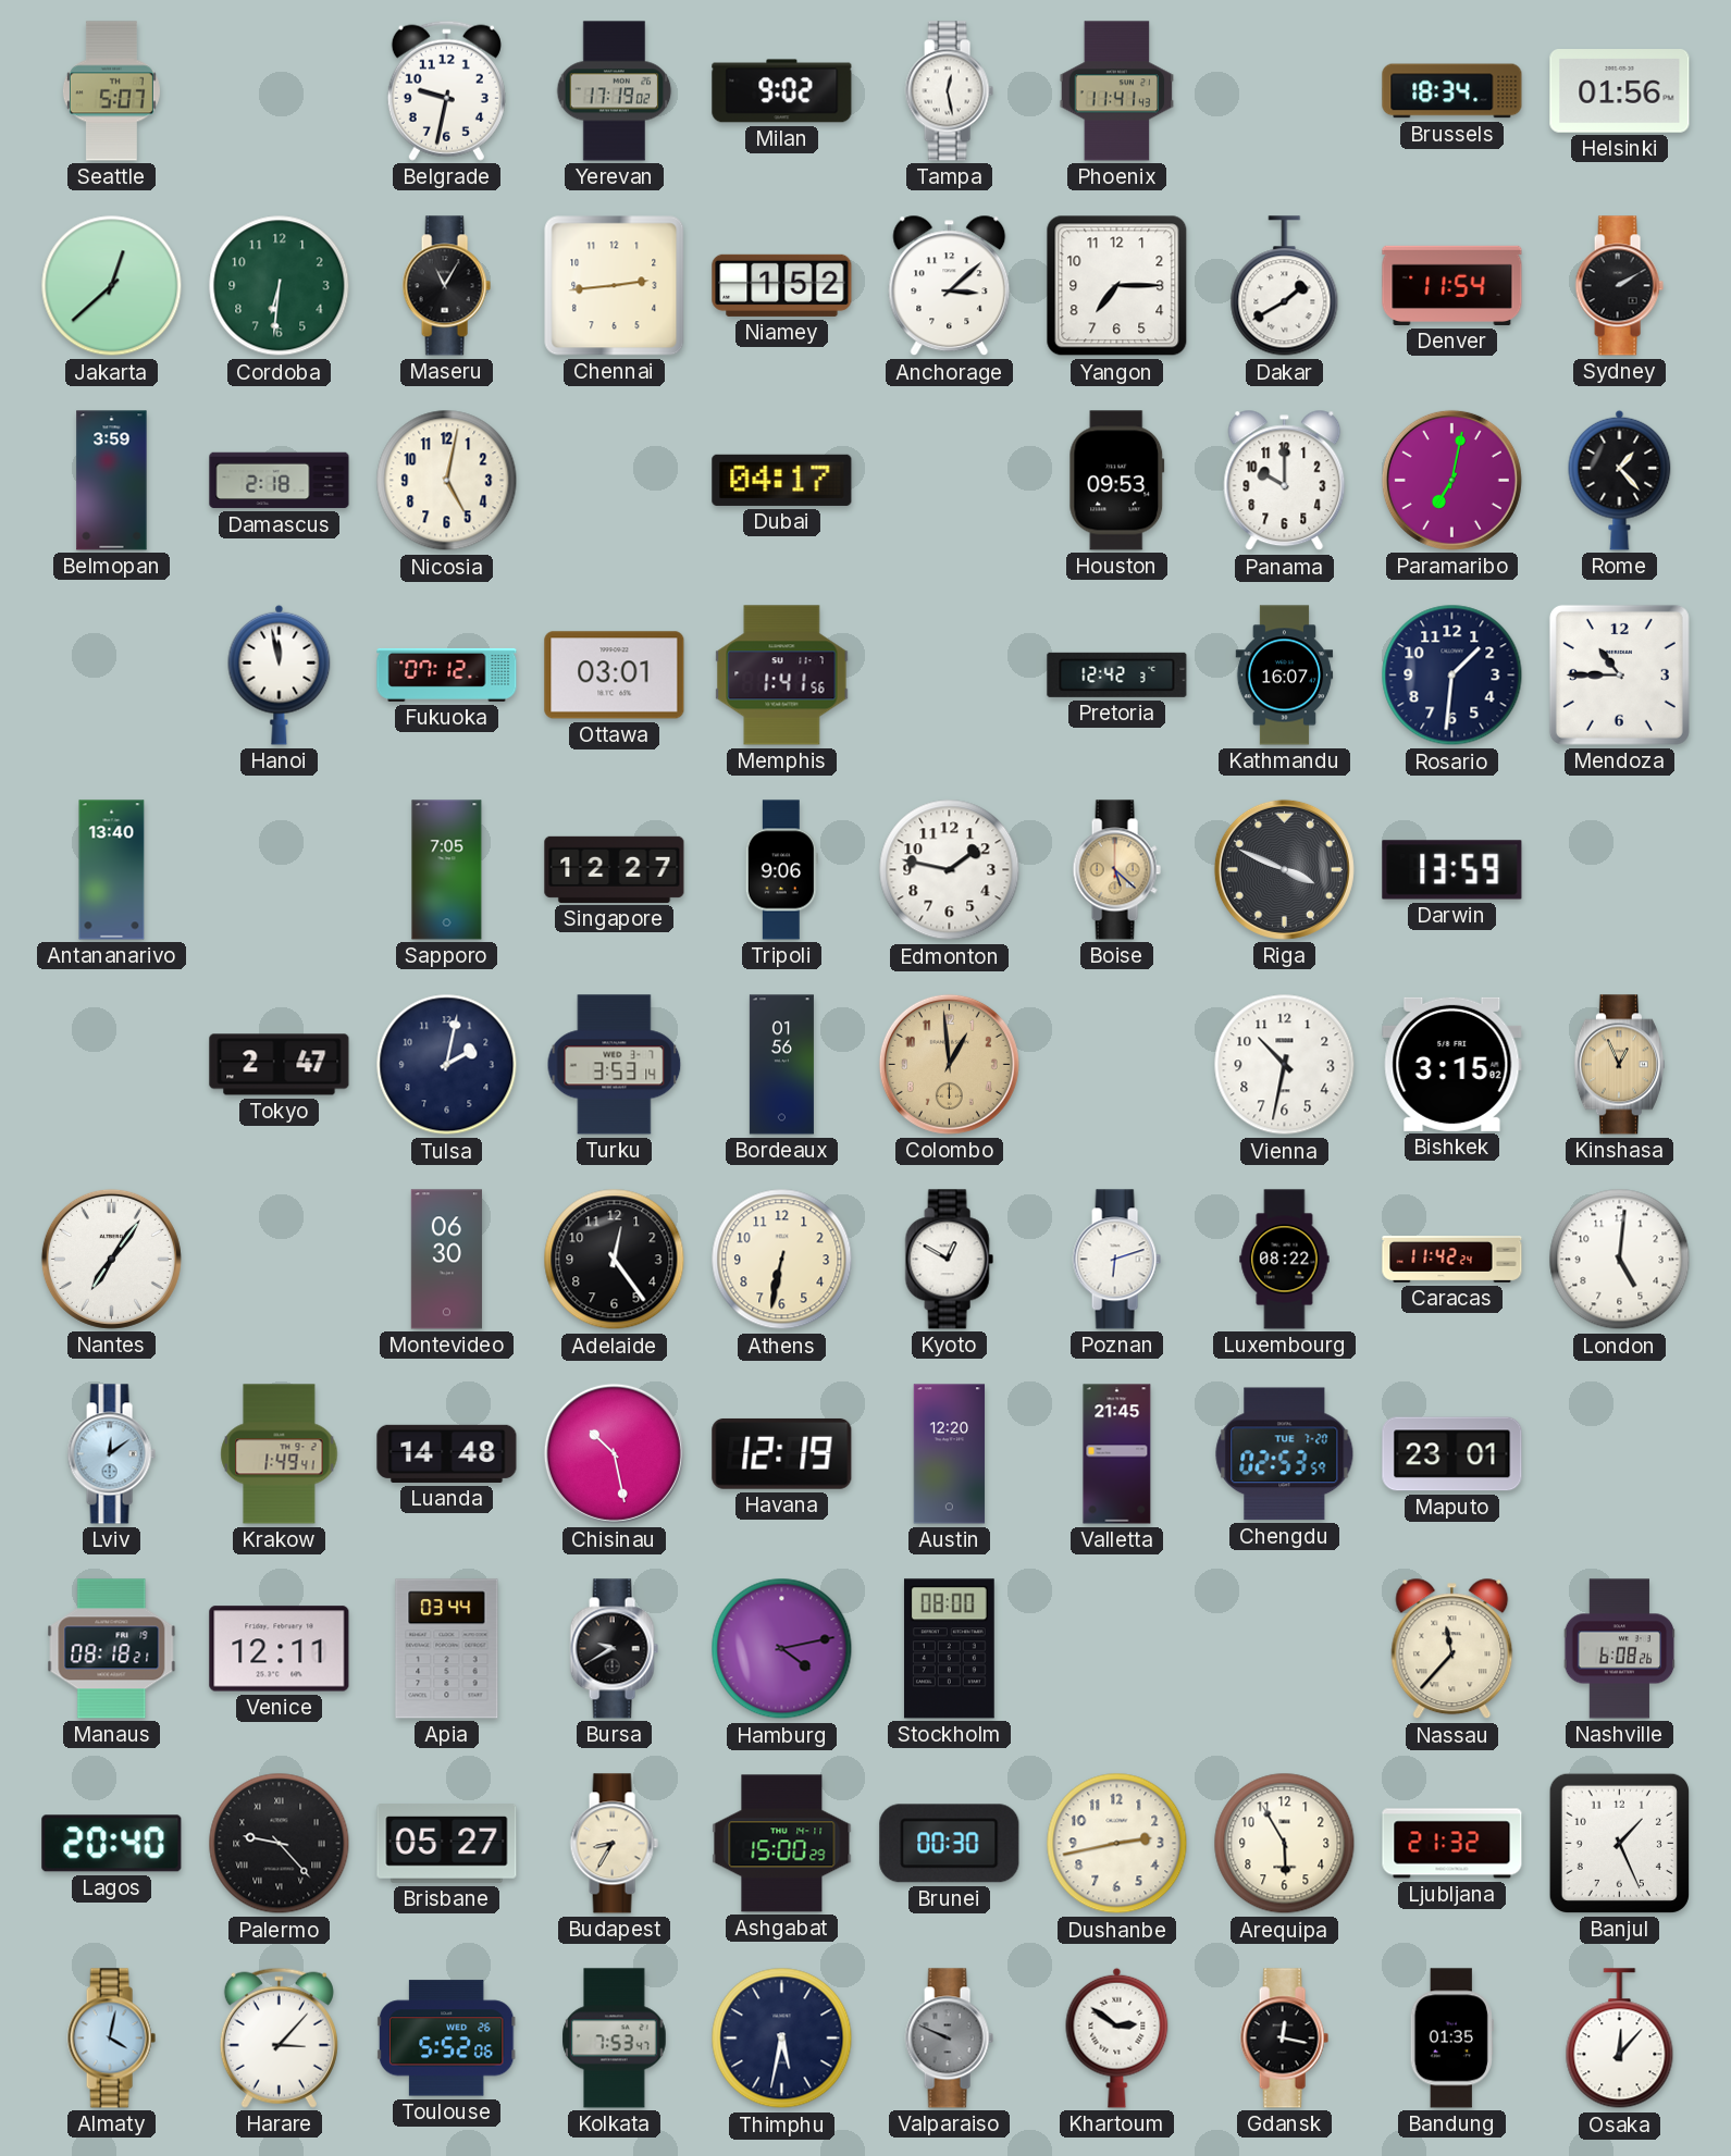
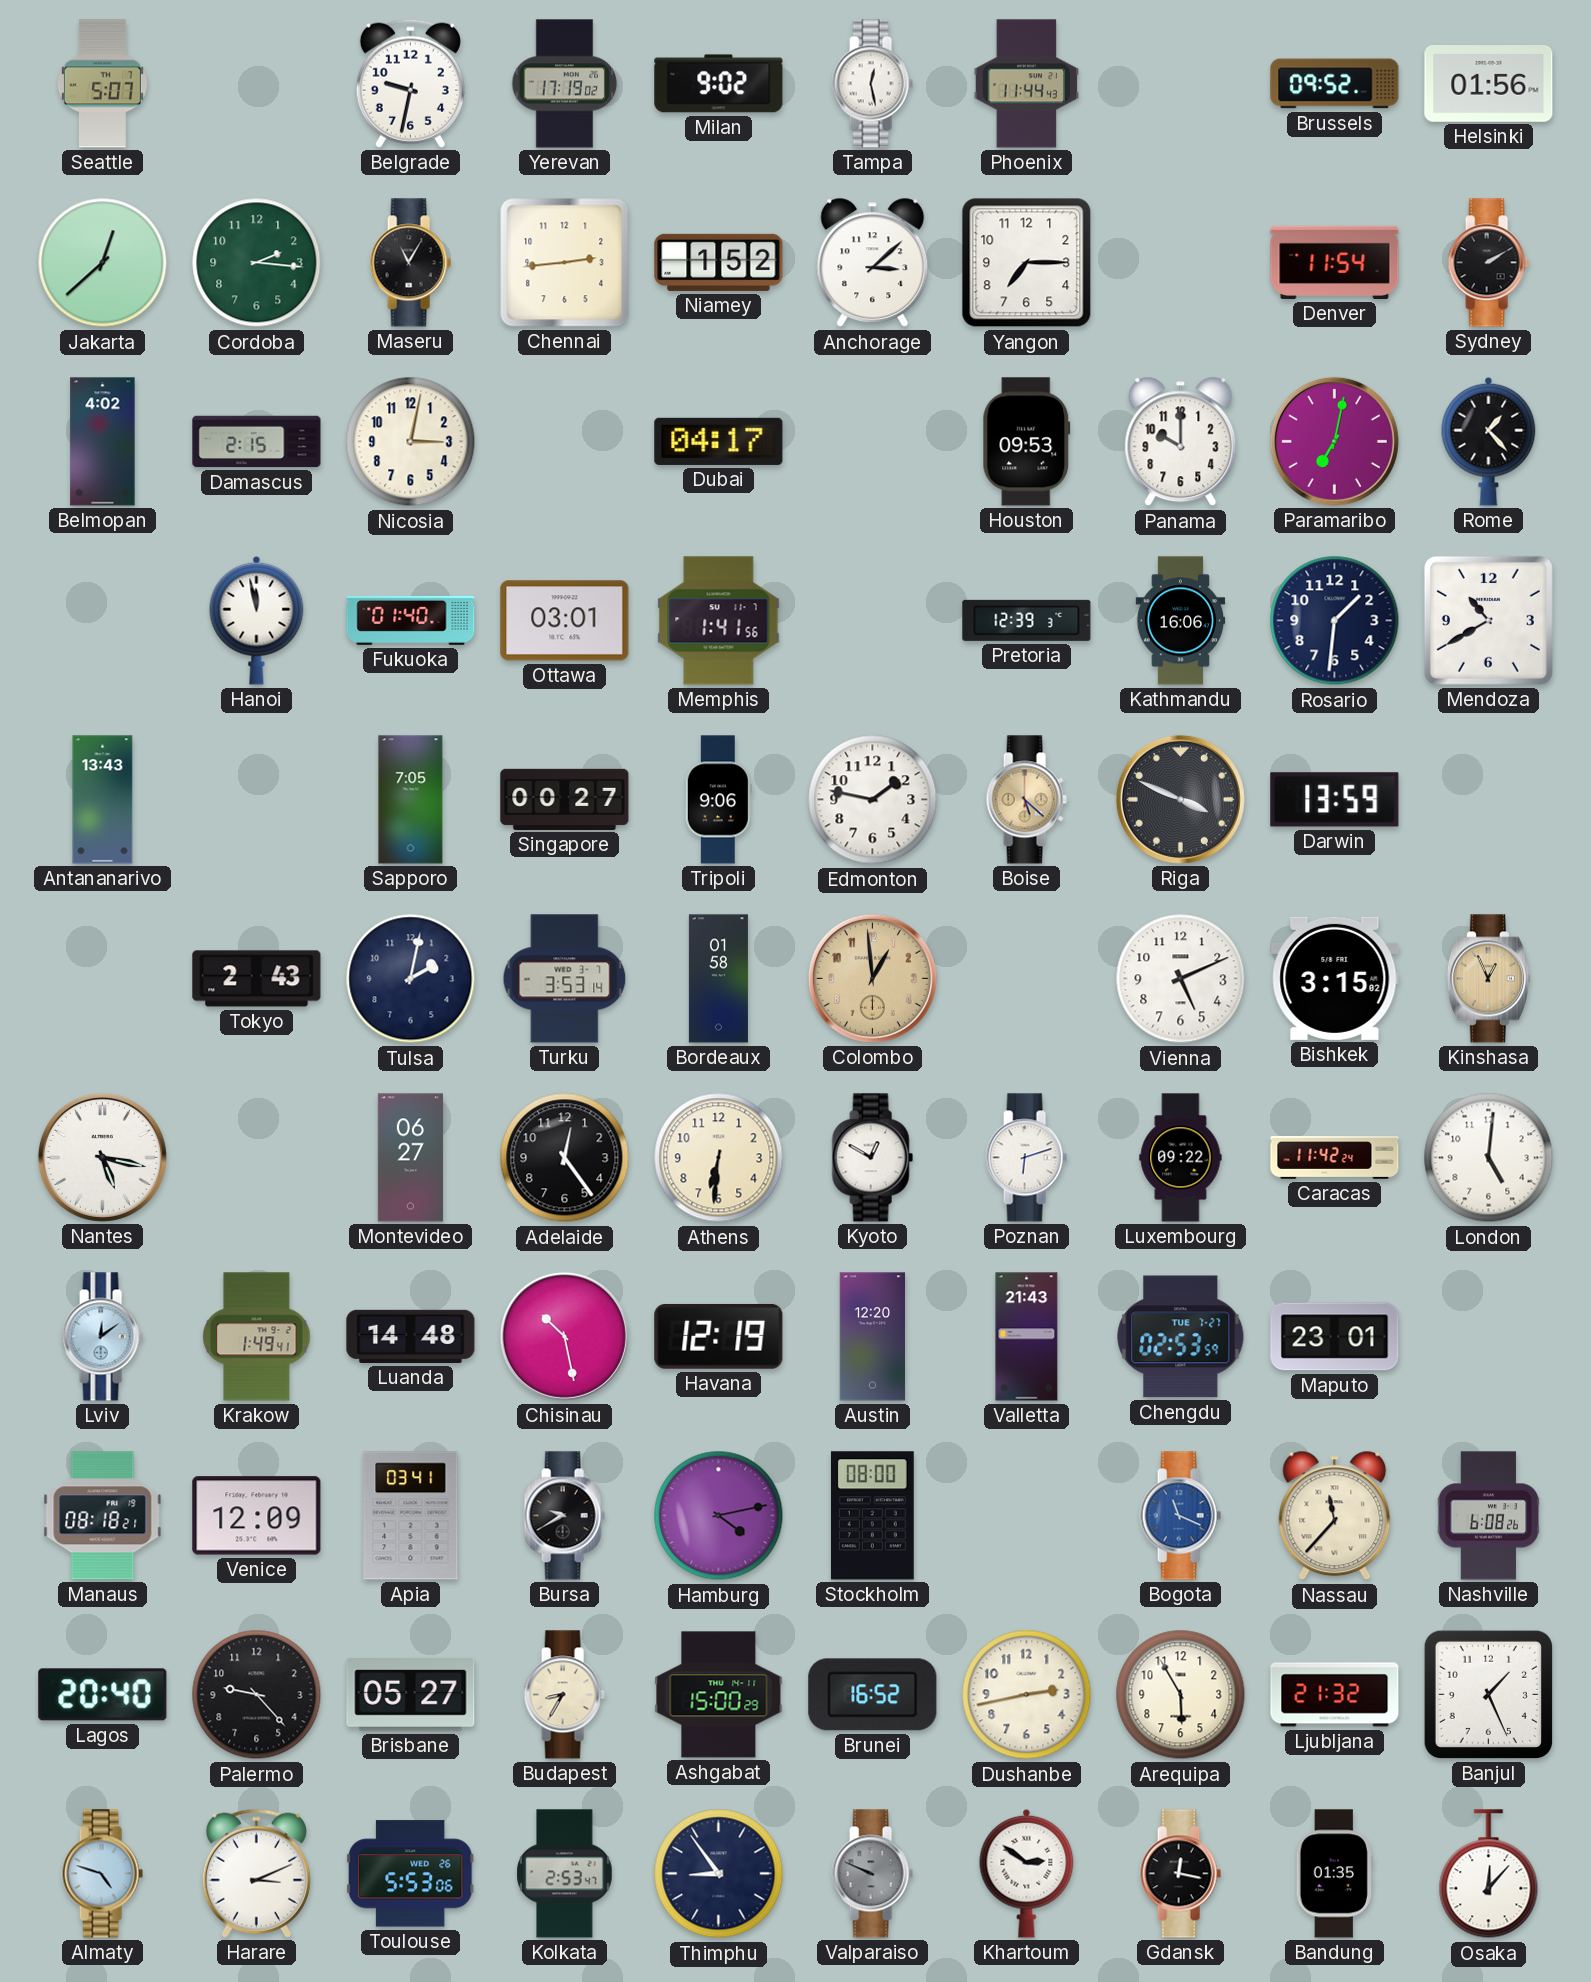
Phoenix: 11:41 -> 11:44
Brussels: 18:34 -> 09:52
Cordoba: 6:31 -> 2:16
Dakar: 1:40 -> none
Belmopan: 3:59 -> 4:02
Damascus: 2:18 -> 2:15
Nicosia: 5:02 -> 3:02
Fukuoka: 07:12 -> 01:40
Pretoria: 12:42 -> 12:39
Kathmandu: 16:07 -> 16:06
Mendoza: 10:45 -> 10:40
Antananarivo: 13:40 -> 13:43
Singapore: 12:27 -> 00:27
Tokyo: 2:47 -> 2:43
Bordeaux: 01:56 -> 01:58
Vienna: 10:32 -> 5:11
Nantes: 7:06 -> 5:17
Montevideo: 06:30 -> 06:27
Athens: 6:32 -> 6:31
Luxembourg: 08:22 -> 09:22
Valletta: 21:45 -> 21:43
Chengdu date: TUE 7-20 -> TUE 7-27
Venice: 12:11 -> 12:09
Apia: 03:44 -> 03:41
Bogota: none -> 11:19
Palermo numerals: Roman -> Arabic
Brunei: 00:30 -> 16:52
Almaty: 4:02 -> 4:48
Harare: 3:07 -> 3:11
Toulouse: 5:52 -> 5:53
Kolkata: 7:53 -> 2:53
Thimphu: 5:32 -> 8:54
